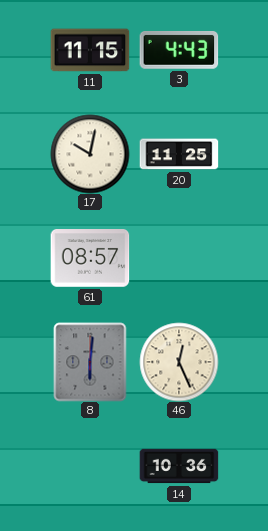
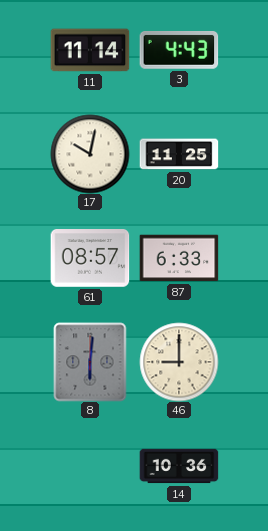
11: 11:15 -> 11:14
87: none -> 6:33
46: 12:26 -> 9:00
